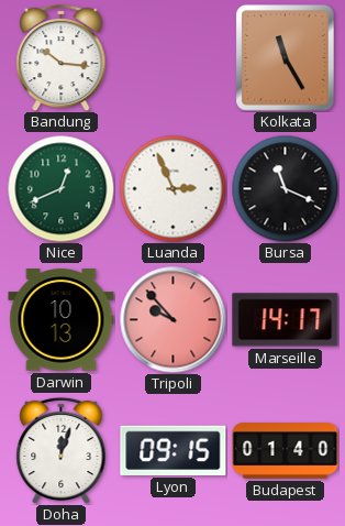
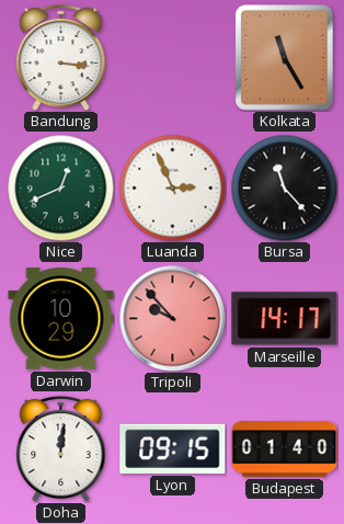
Bandung: 10:16 -> 3:16
Bursa: 11:19 -> 11:23
Darwin: 10:13 -> 10:29
Doha: 12:03 -> 12:01
